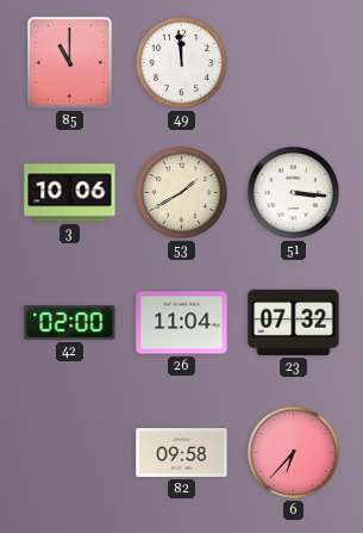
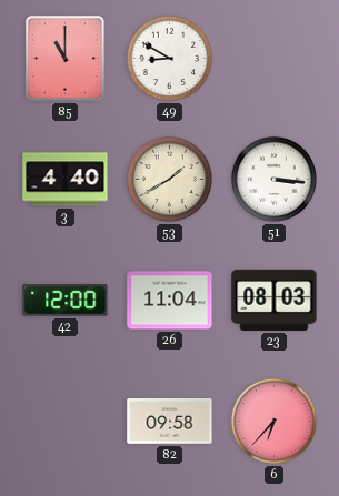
49: 11:59 -> 8:50
3: 10:06 -> 4:40
42: 02:00 -> 12:00
23: 07:32 -> 08:03
